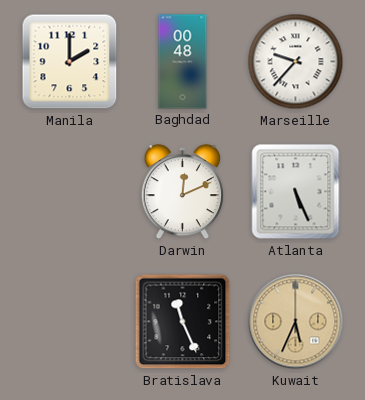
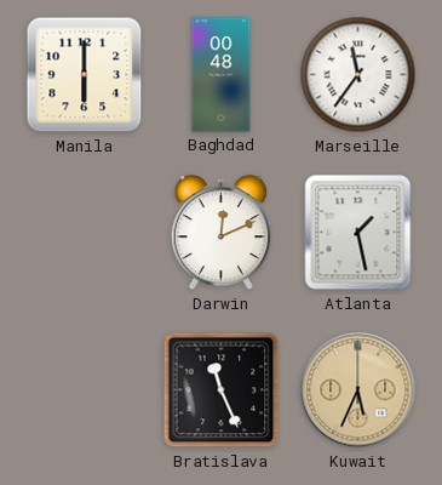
Manila: 2:00 -> 6:00
Marseille: 9:37 -> 11:36
Atlanta: 5:26 -> 1:28
